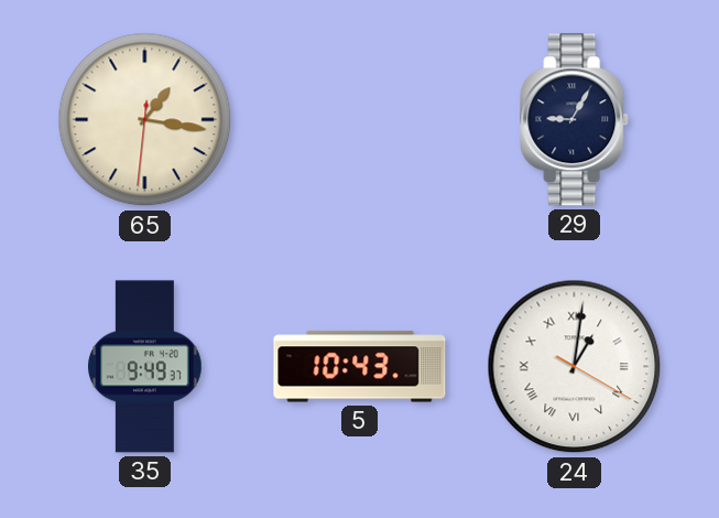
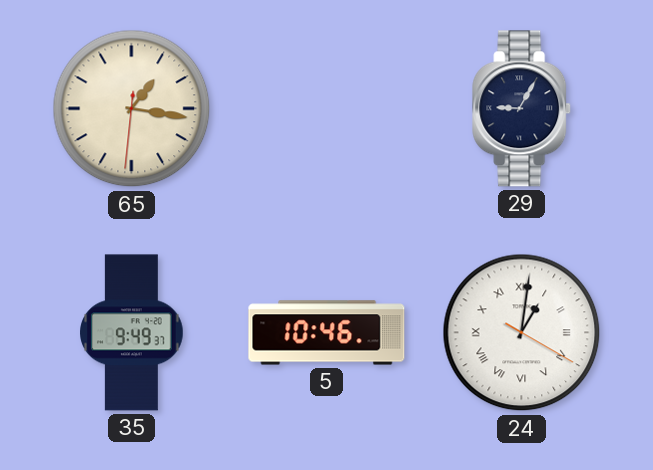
5: 10:43 -> 10:46
